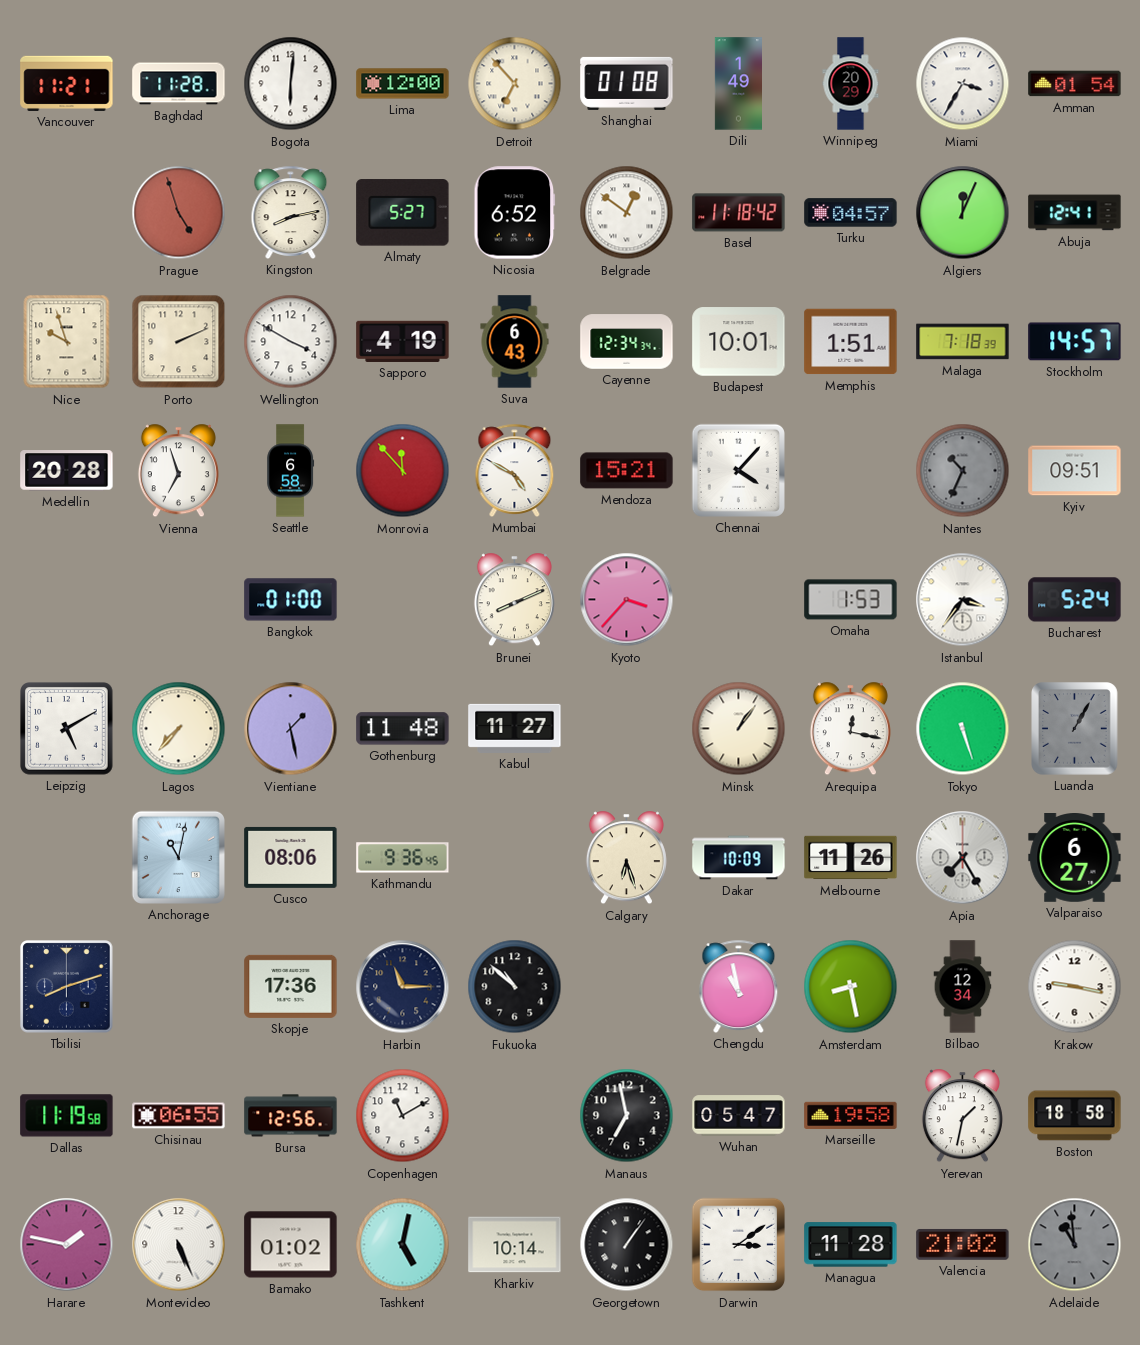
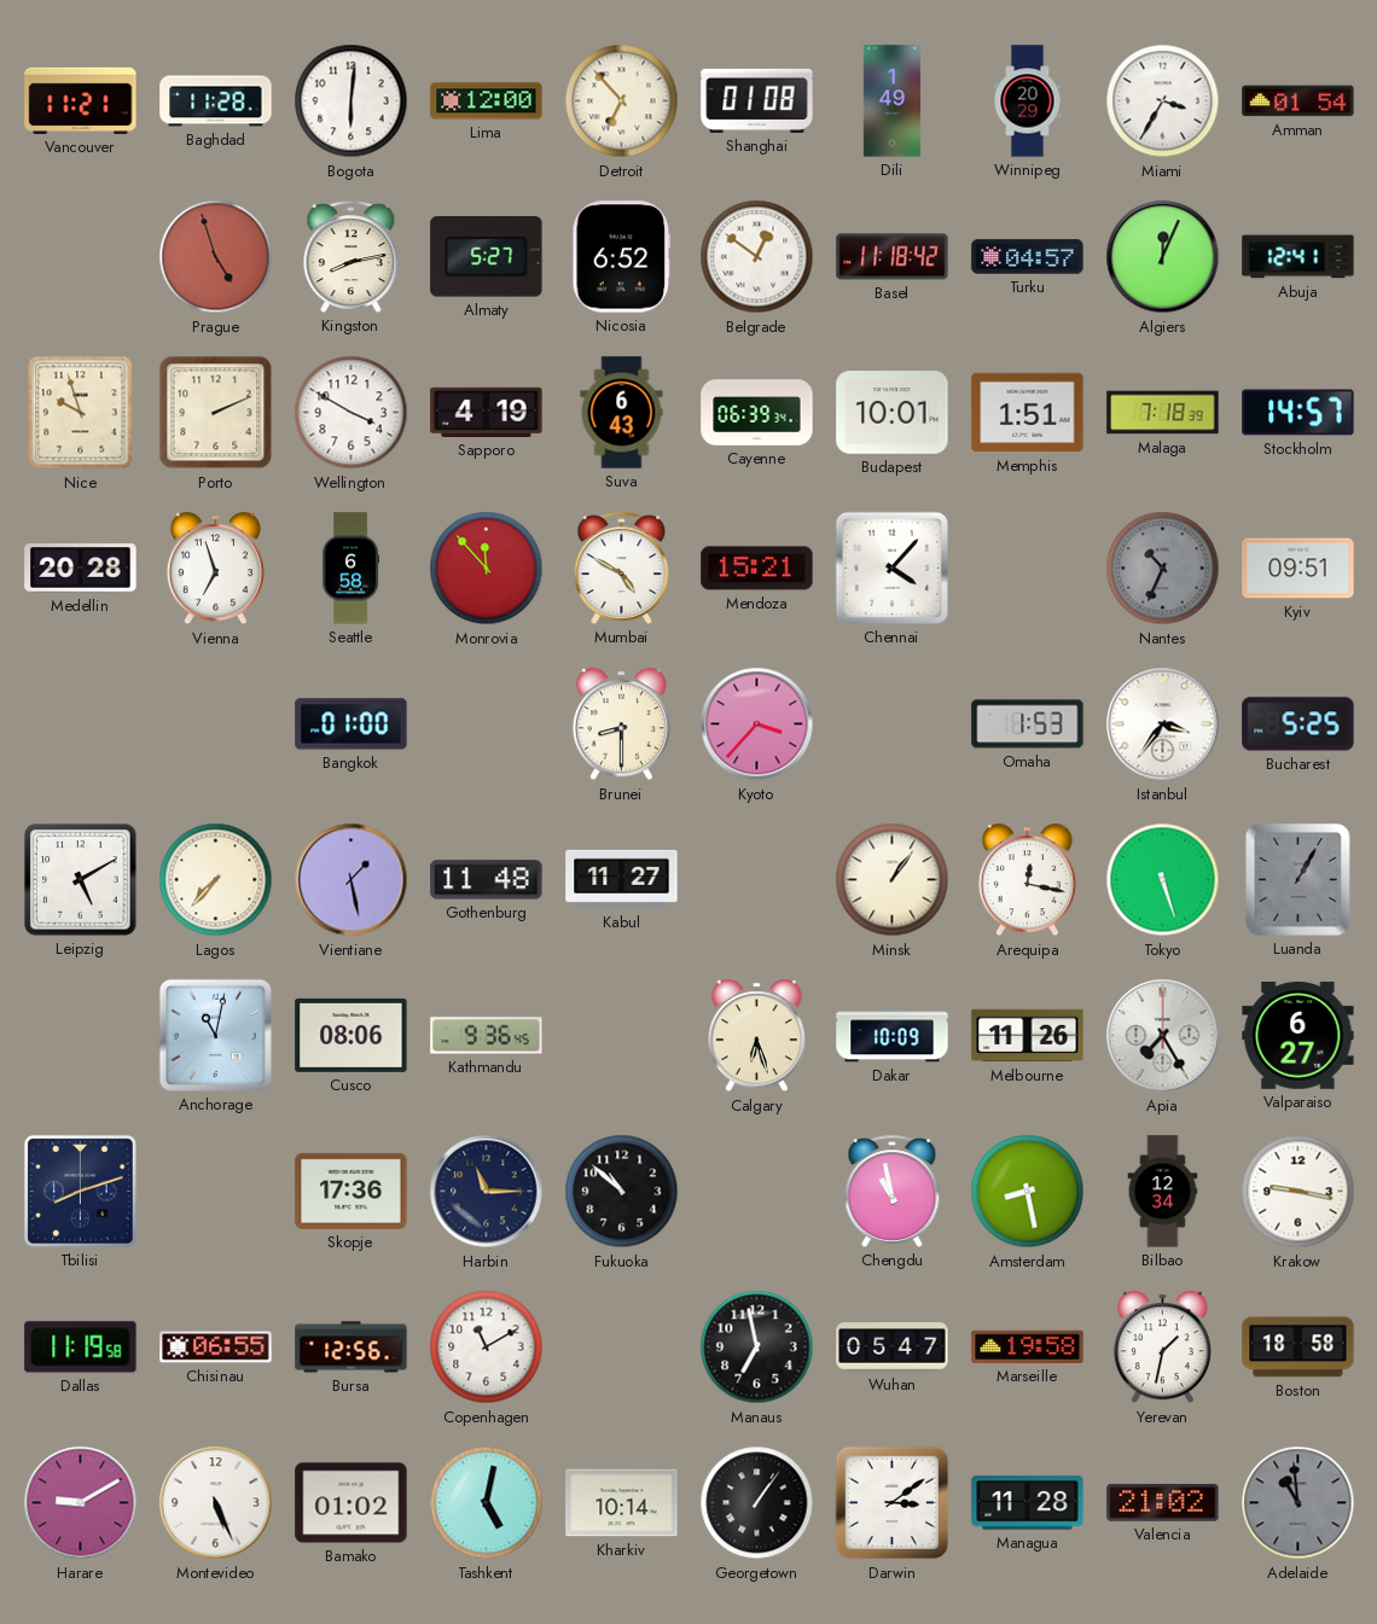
Cayenne: 12:34 -> 06:39
Brunei: 8:11 -> 8:30
Bucharest: 5:24 -> 5:25
Harare: 1:47 -> 9:10
